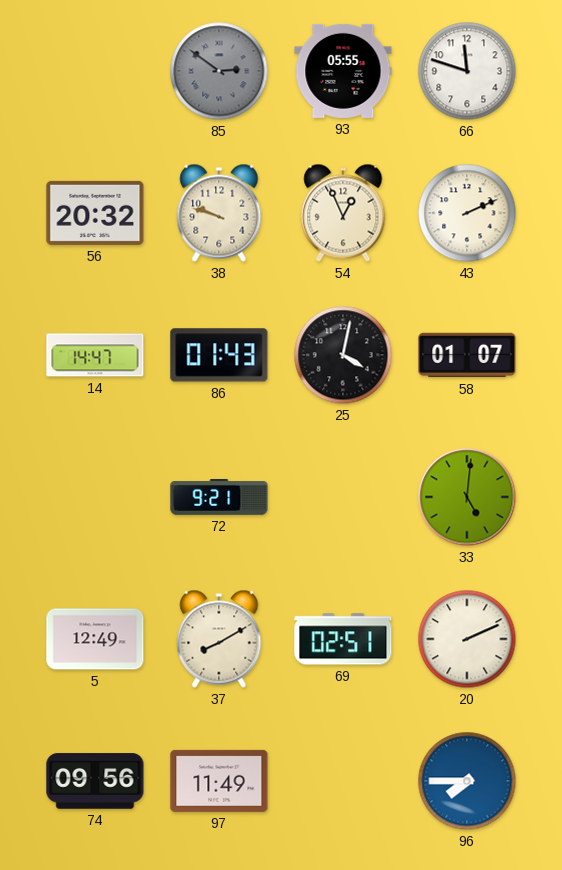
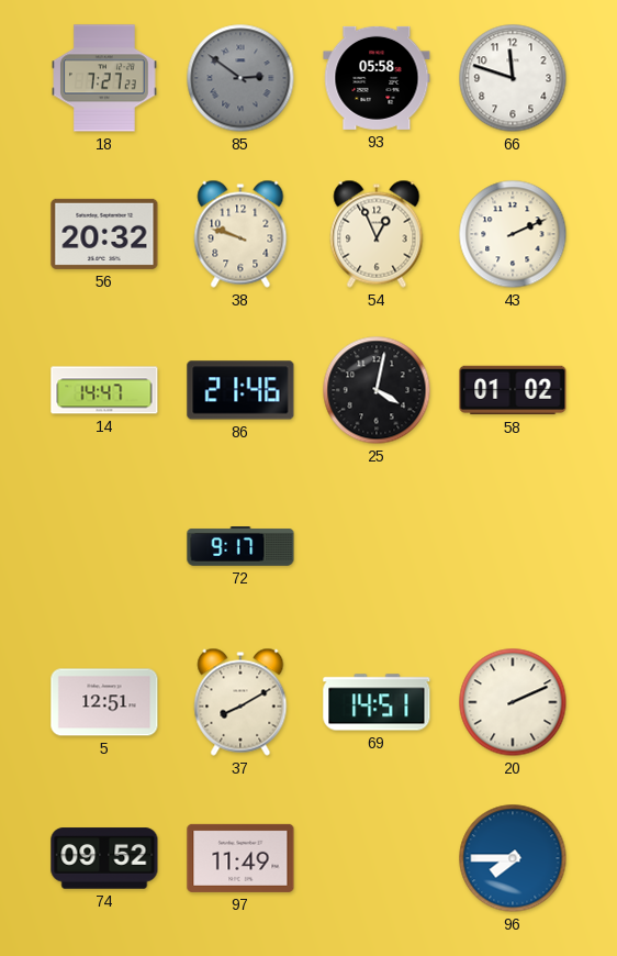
18: none -> 7:27
93: 05:55 -> 05:58
86: 01:43 -> 21:46
58: 01:07 -> 01:02
72: 9:21 -> 9:17
33: 5:01 -> none
5: 12:49 -> 12:51
69: 02:51 -> 14:51
74: 09:56 -> 09:52
